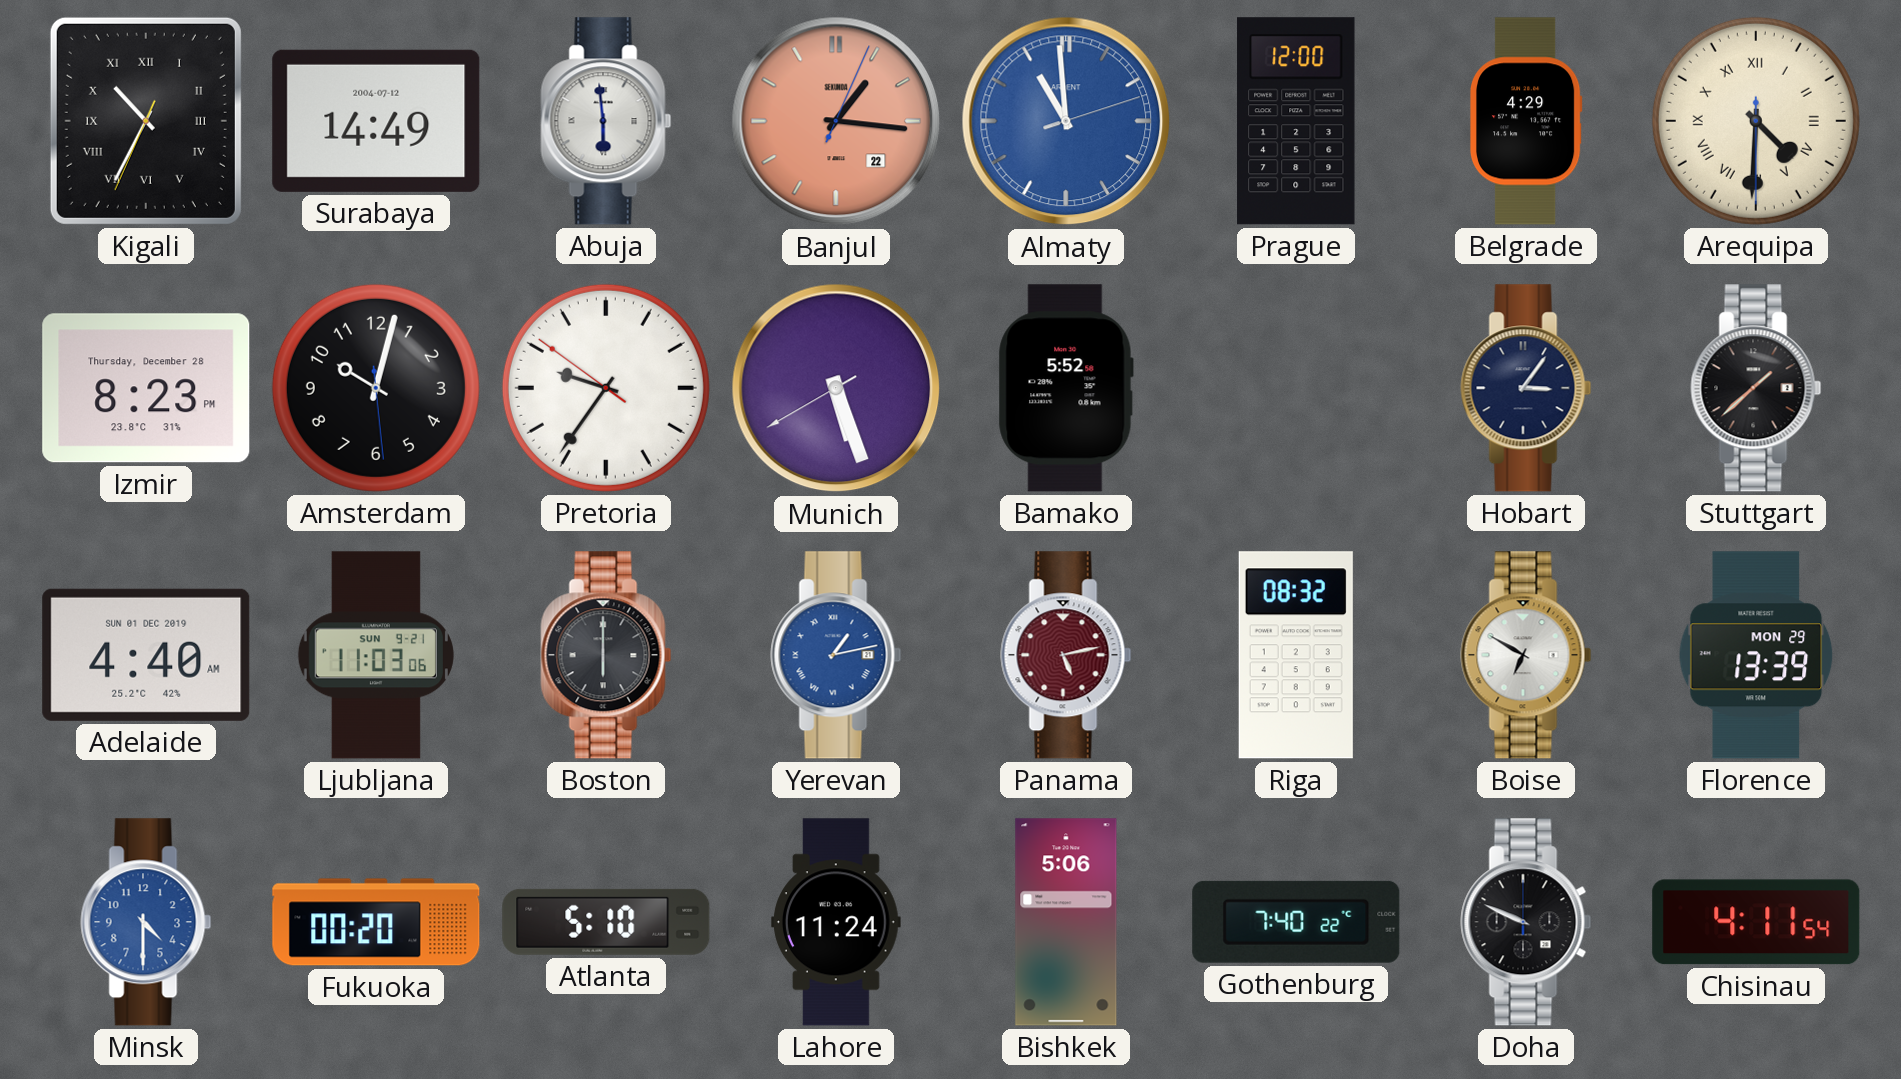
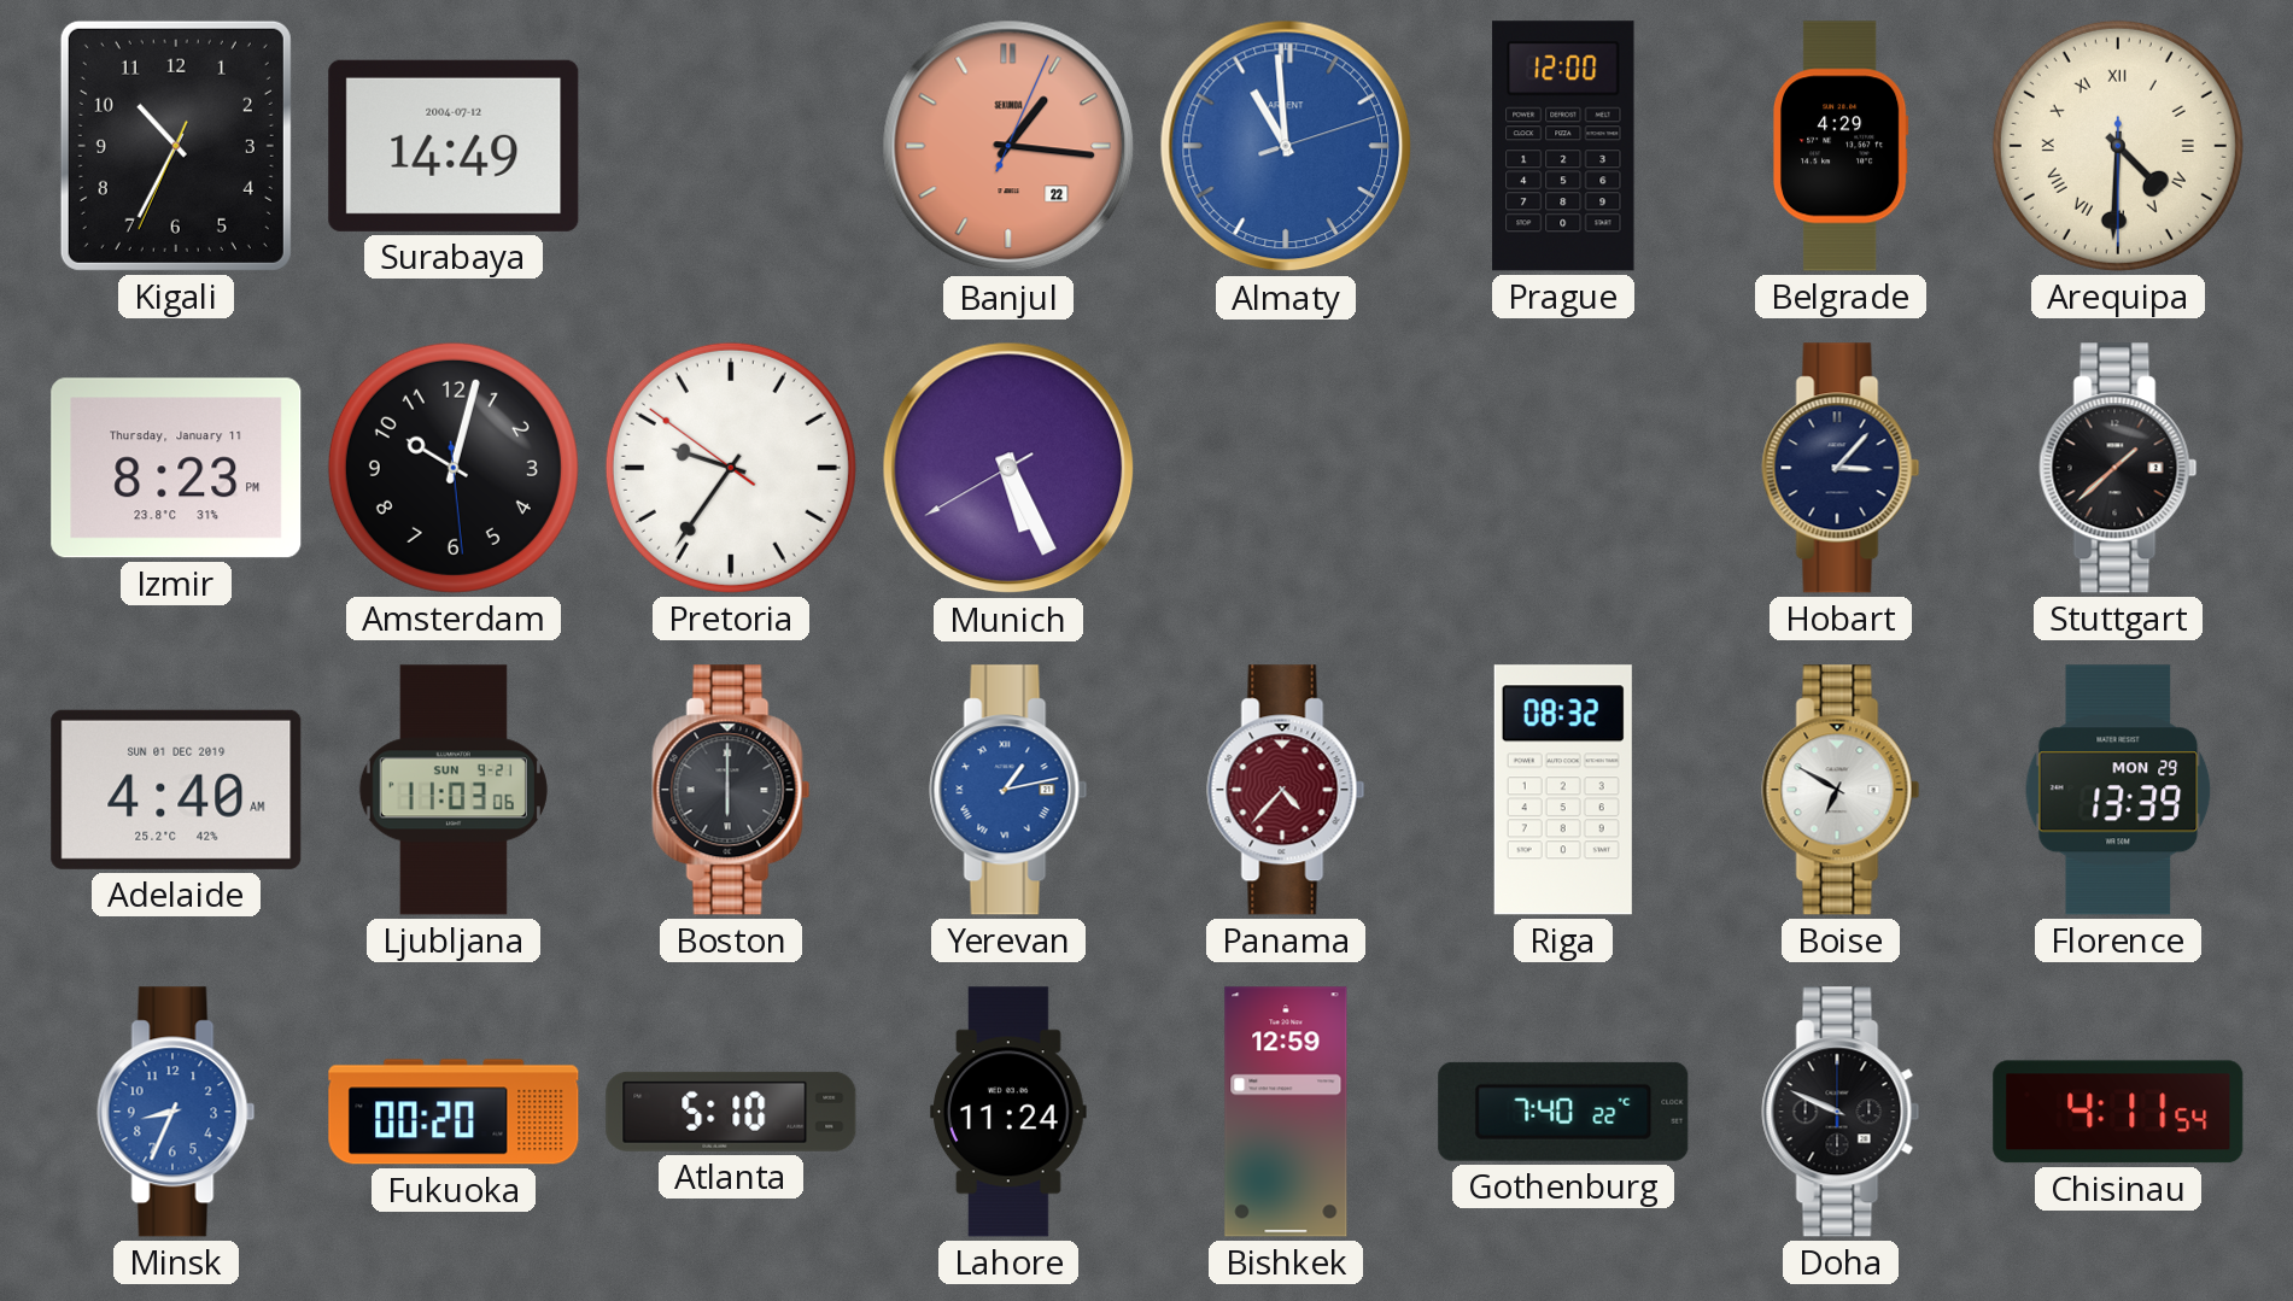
Kigali numerals: Roman -> Arabic
Abuja: 5:59 -> none
Izmir date: Thursday, December 28 -> Thursday, January 11
Munich: 5:26 -> 5:25
Bamako: 5:52 -> none
Hobart: 3:06 -> 3:07
Panama: 5:13 -> 4:37
Minsk: 4:30 -> 8:34
Bishkek: 5:06 -> 12:59
